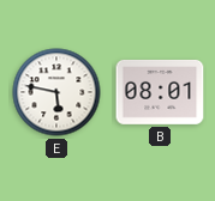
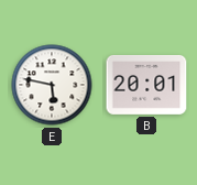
B: 08:01 -> 20:01
